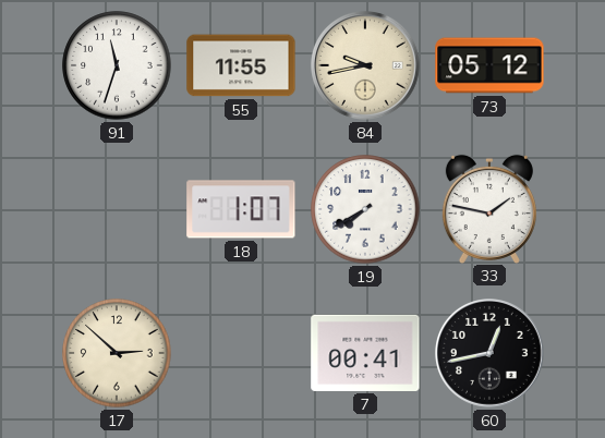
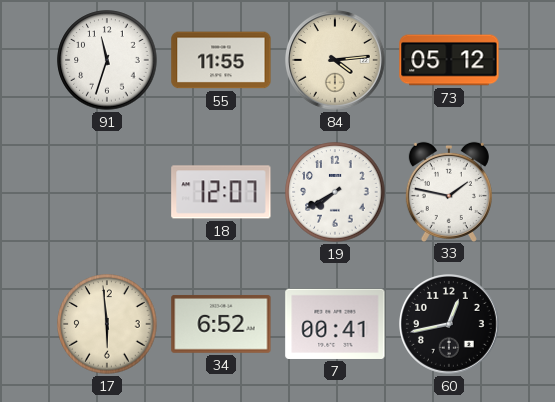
84: 9:43 -> 4:14
18: 1:07 -> 12:07
17: 2:52 -> 5:59
34: none -> 6:52
